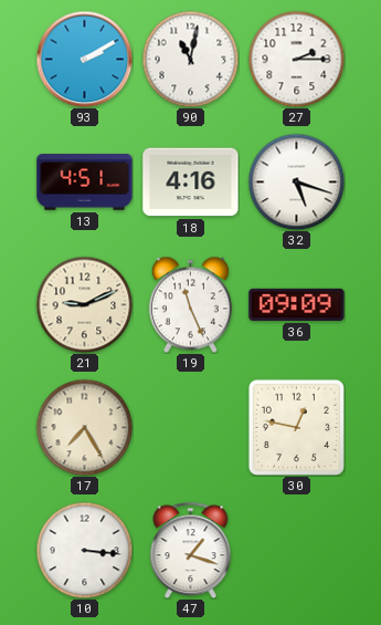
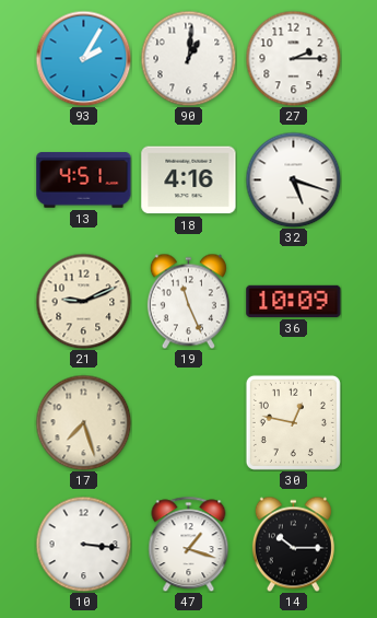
93: 2:10 -> 2:05
90: 11:02 -> 1:01
36: 09:09 -> 10:09
17: 7:25 -> 7:27
14: none -> 10:15
